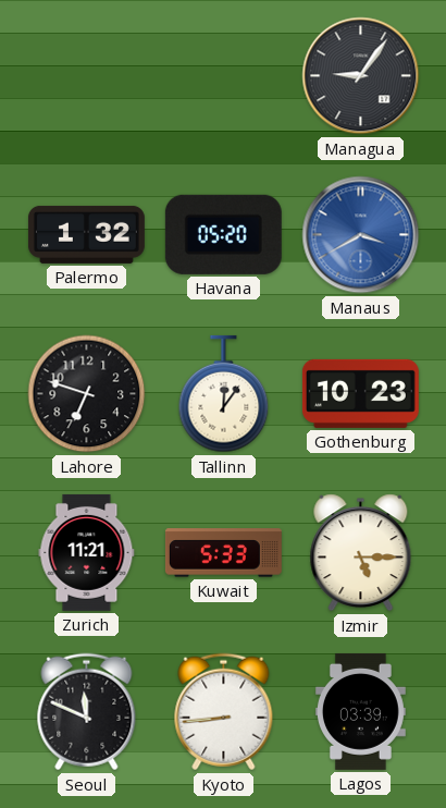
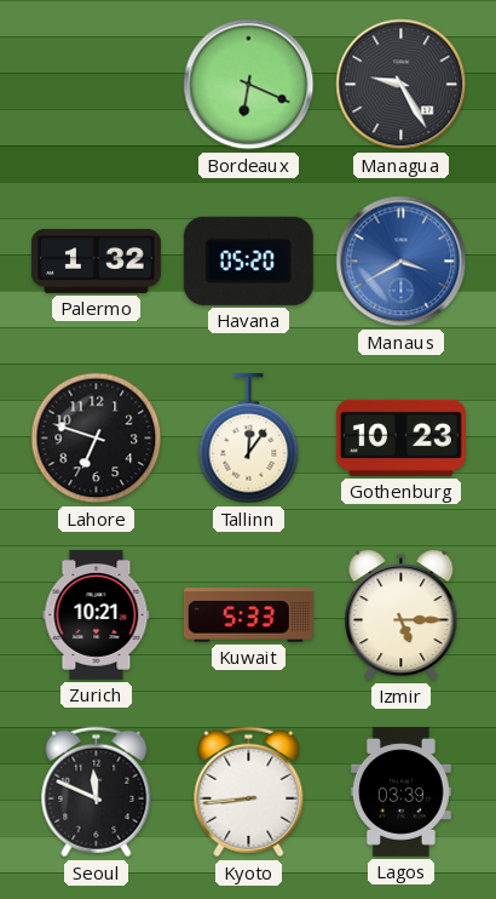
Bordeaux: none -> 6:19
Managua: 9:06 -> 9:25
Zurich: 11:21 -> 10:21
